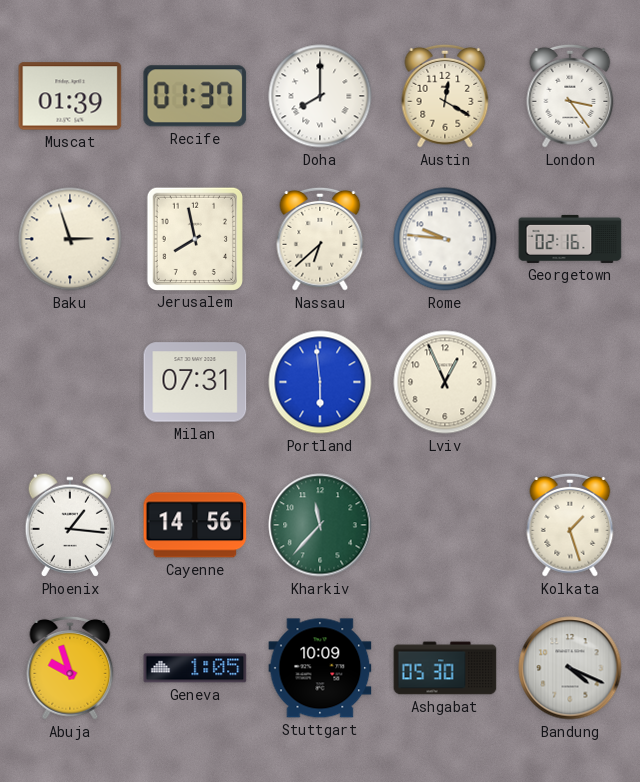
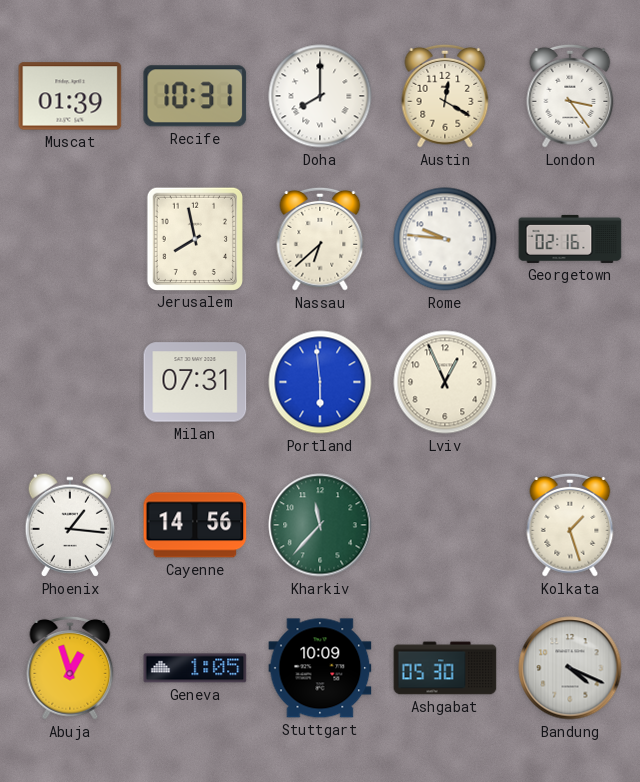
Recife: 01:37 -> 10:31
Baku: 2:57 -> none
Abuja: 9:57 -> 12:57
